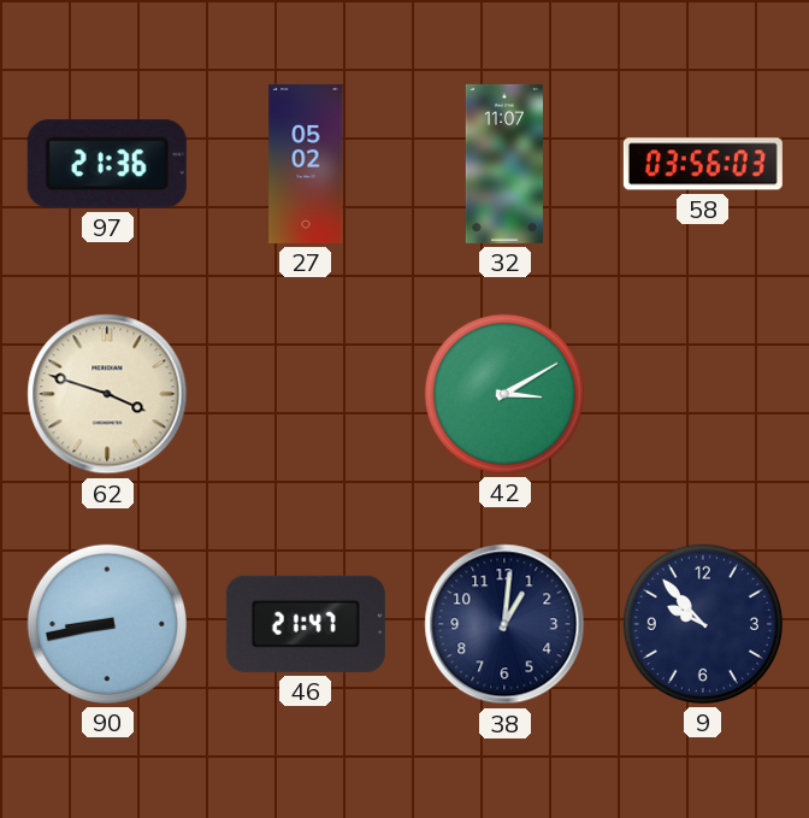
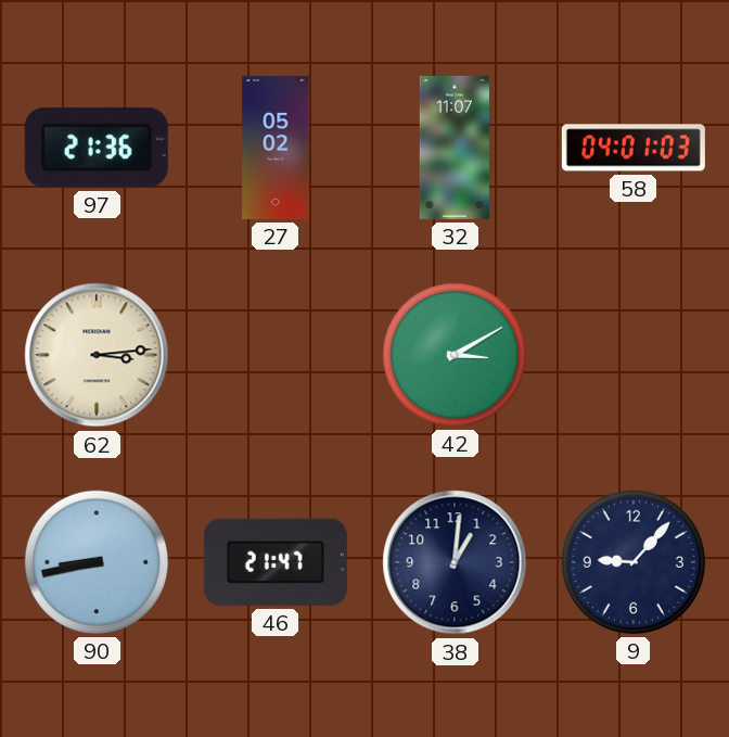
58: 03:56 -> 04:01
62: 3:48 -> 3:14
9: 9:53 -> 9:07
